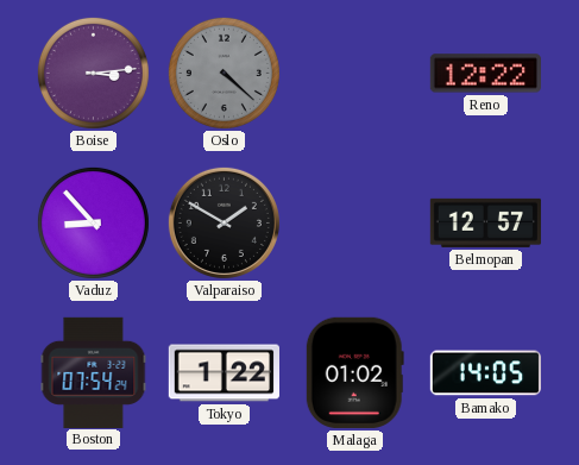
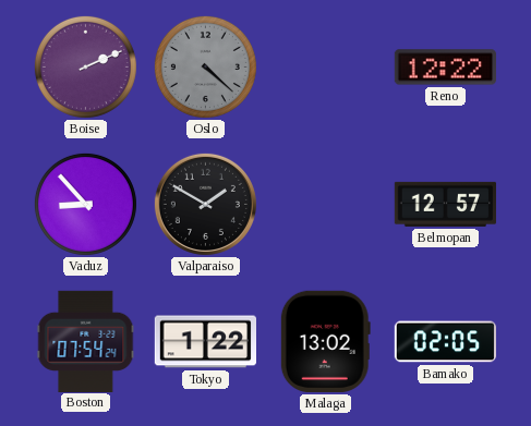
Boise: 3:14 -> 2:11
Malaga: 01:02 -> 13:02
Bamako: 14:05 -> 02:05
